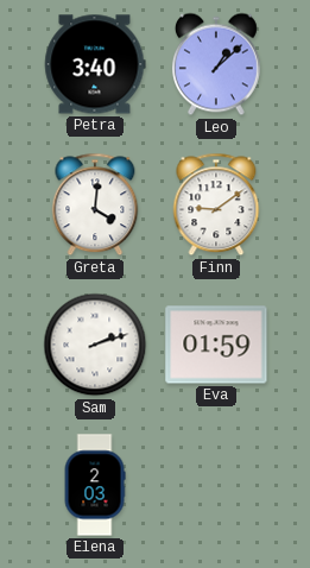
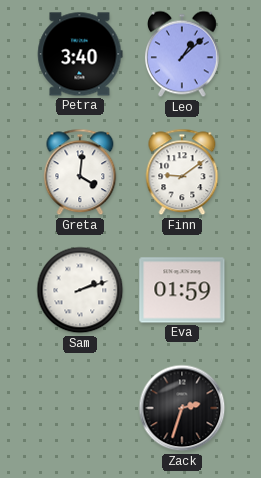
Elena: 2:03 -> none
Zack: none -> 2:33
